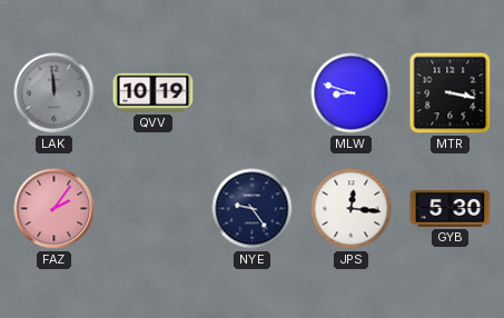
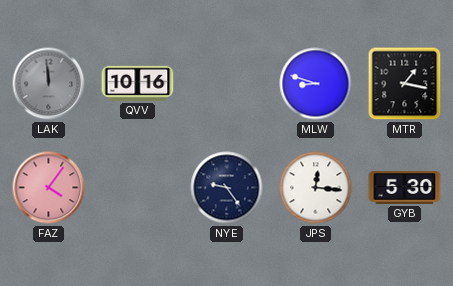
QVV: 10:19 -> 10:16
MTR: 3:17 -> 1:17
FAZ: 2:06 -> 4:06
